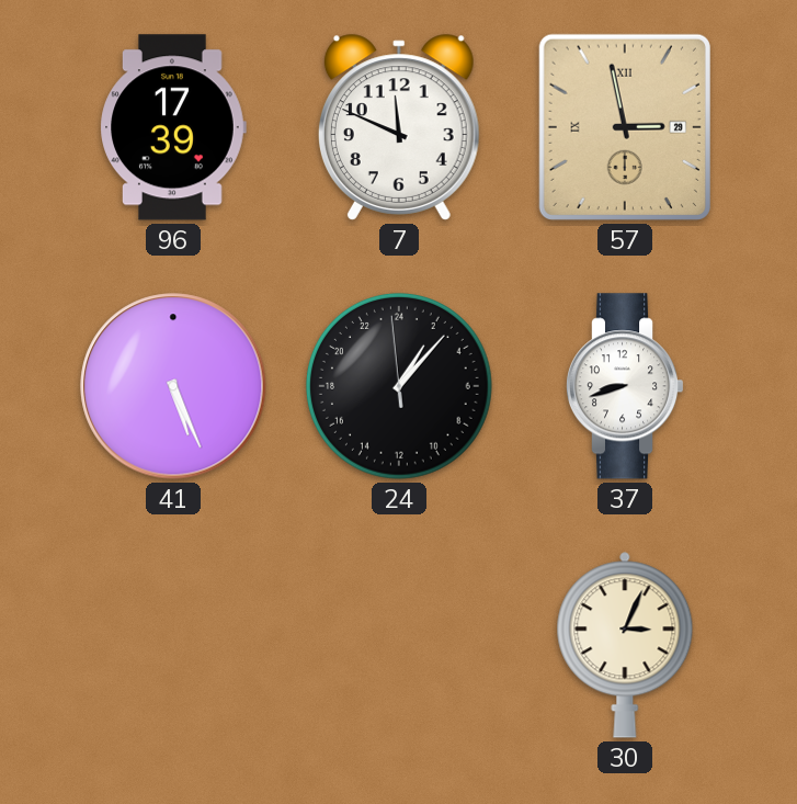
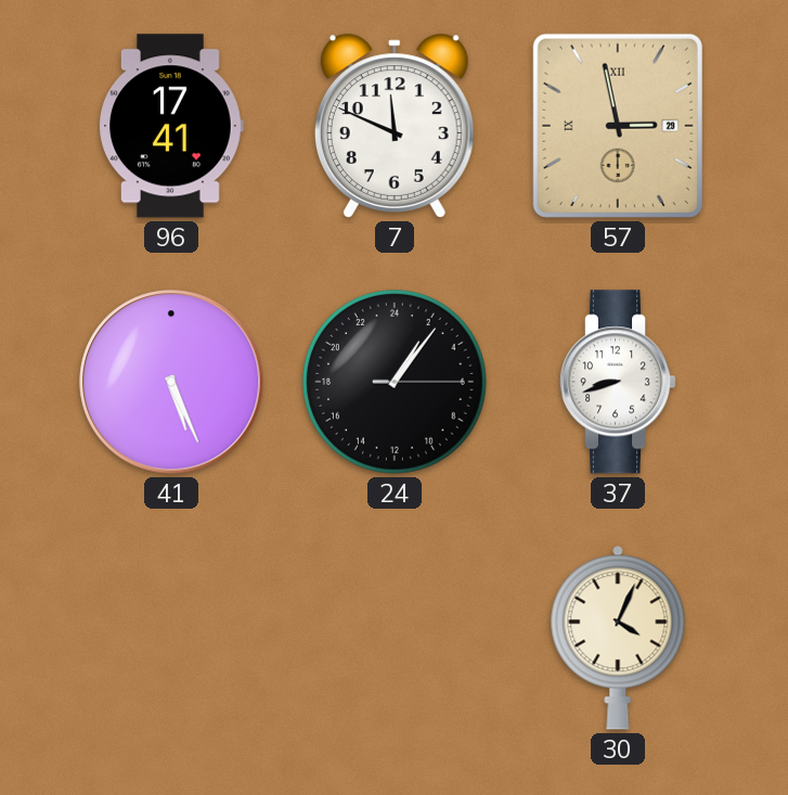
96: 17:39 -> 17:41
24: 2:06:59 -> 2:06:15
30: 3:04 -> 4:04
